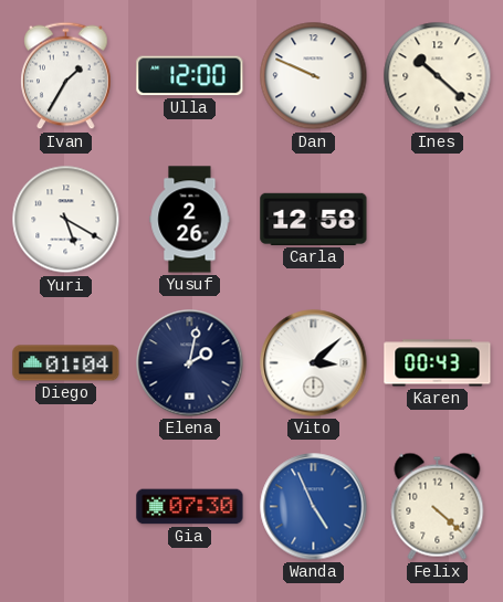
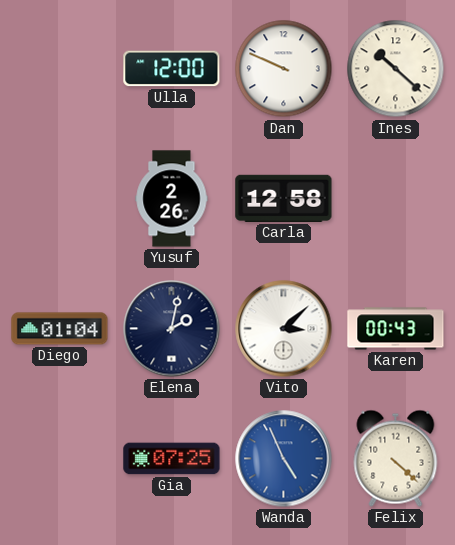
Ivan: 1:35 -> none
Yuri: 5:20 -> none
Gia: 07:30 -> 07:25
